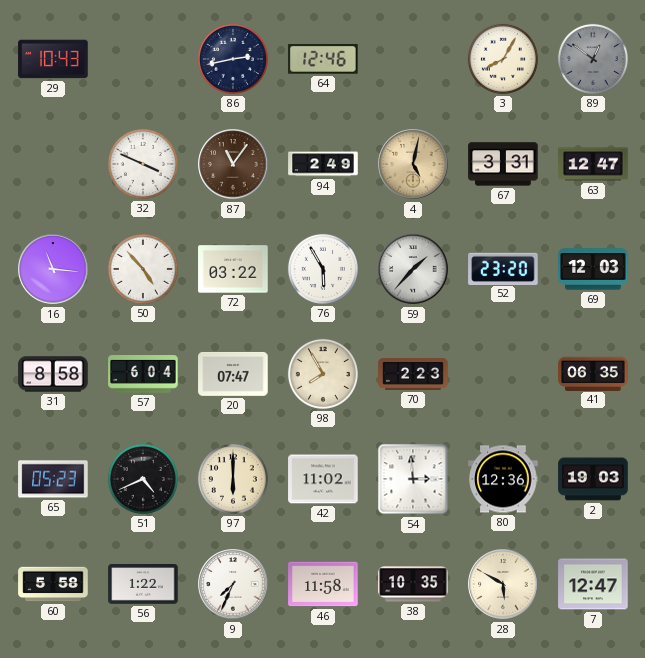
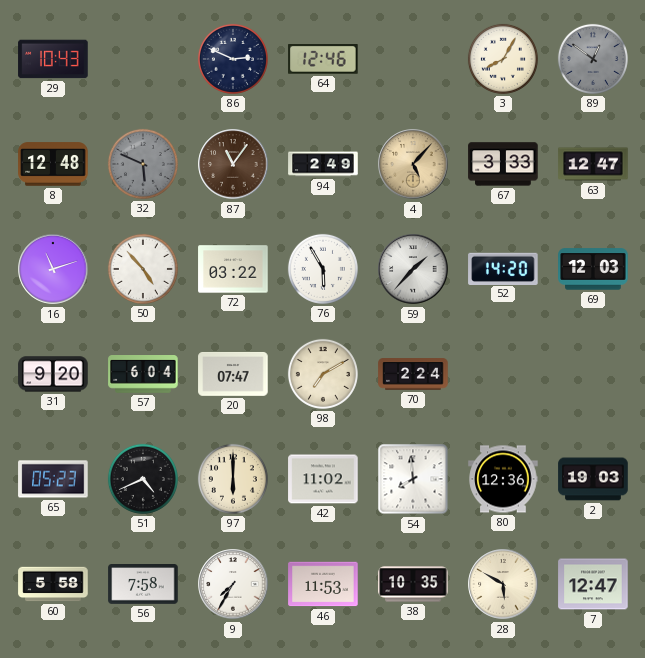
86: 2:43 -> 2:49
8: none -> 12:48
32: 3:49 -> 5:49
32 dial: white -> grey
4: 5:02 -> 5:07
67: 3:31 -> 3:33
16: 11:16 -> 11:12
52: 23:20 -> 14:20
31: 8:58 -> 9:20
98: 7:55 -> 7:10
70: 2:23 -> 2:24
41: 06:35 -> none
54: 2:59 -> 7:59
56: 1:22 -> 7:58
9: 7:34 -> 7:35
46: 11:58 -> 11:53
